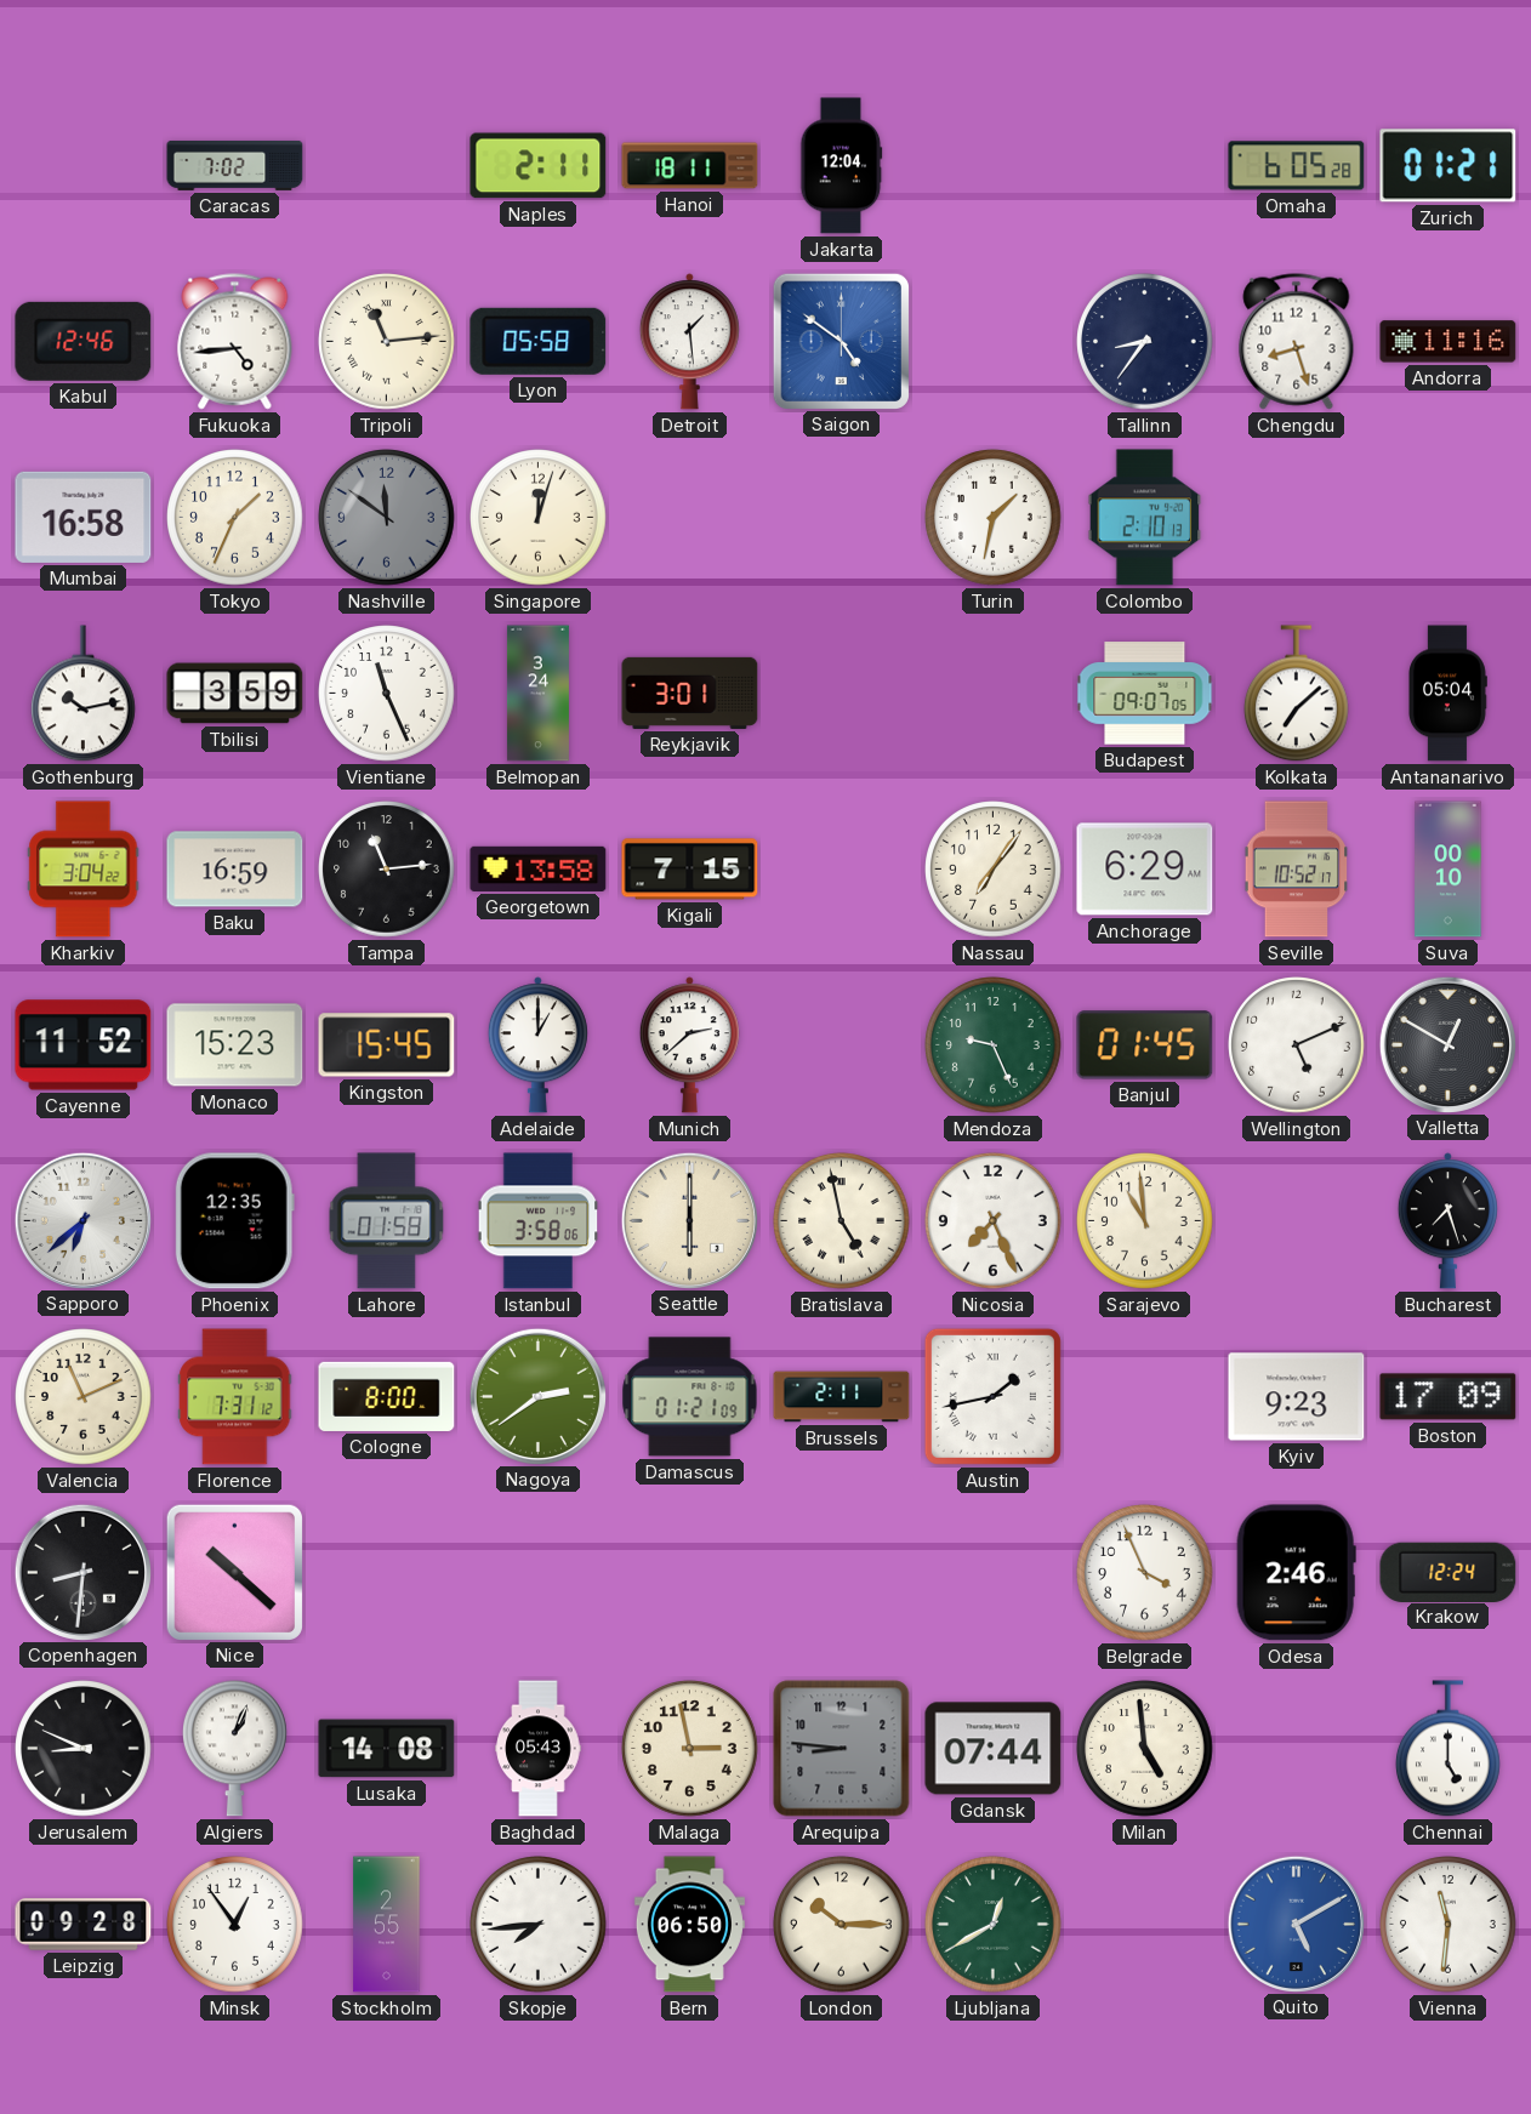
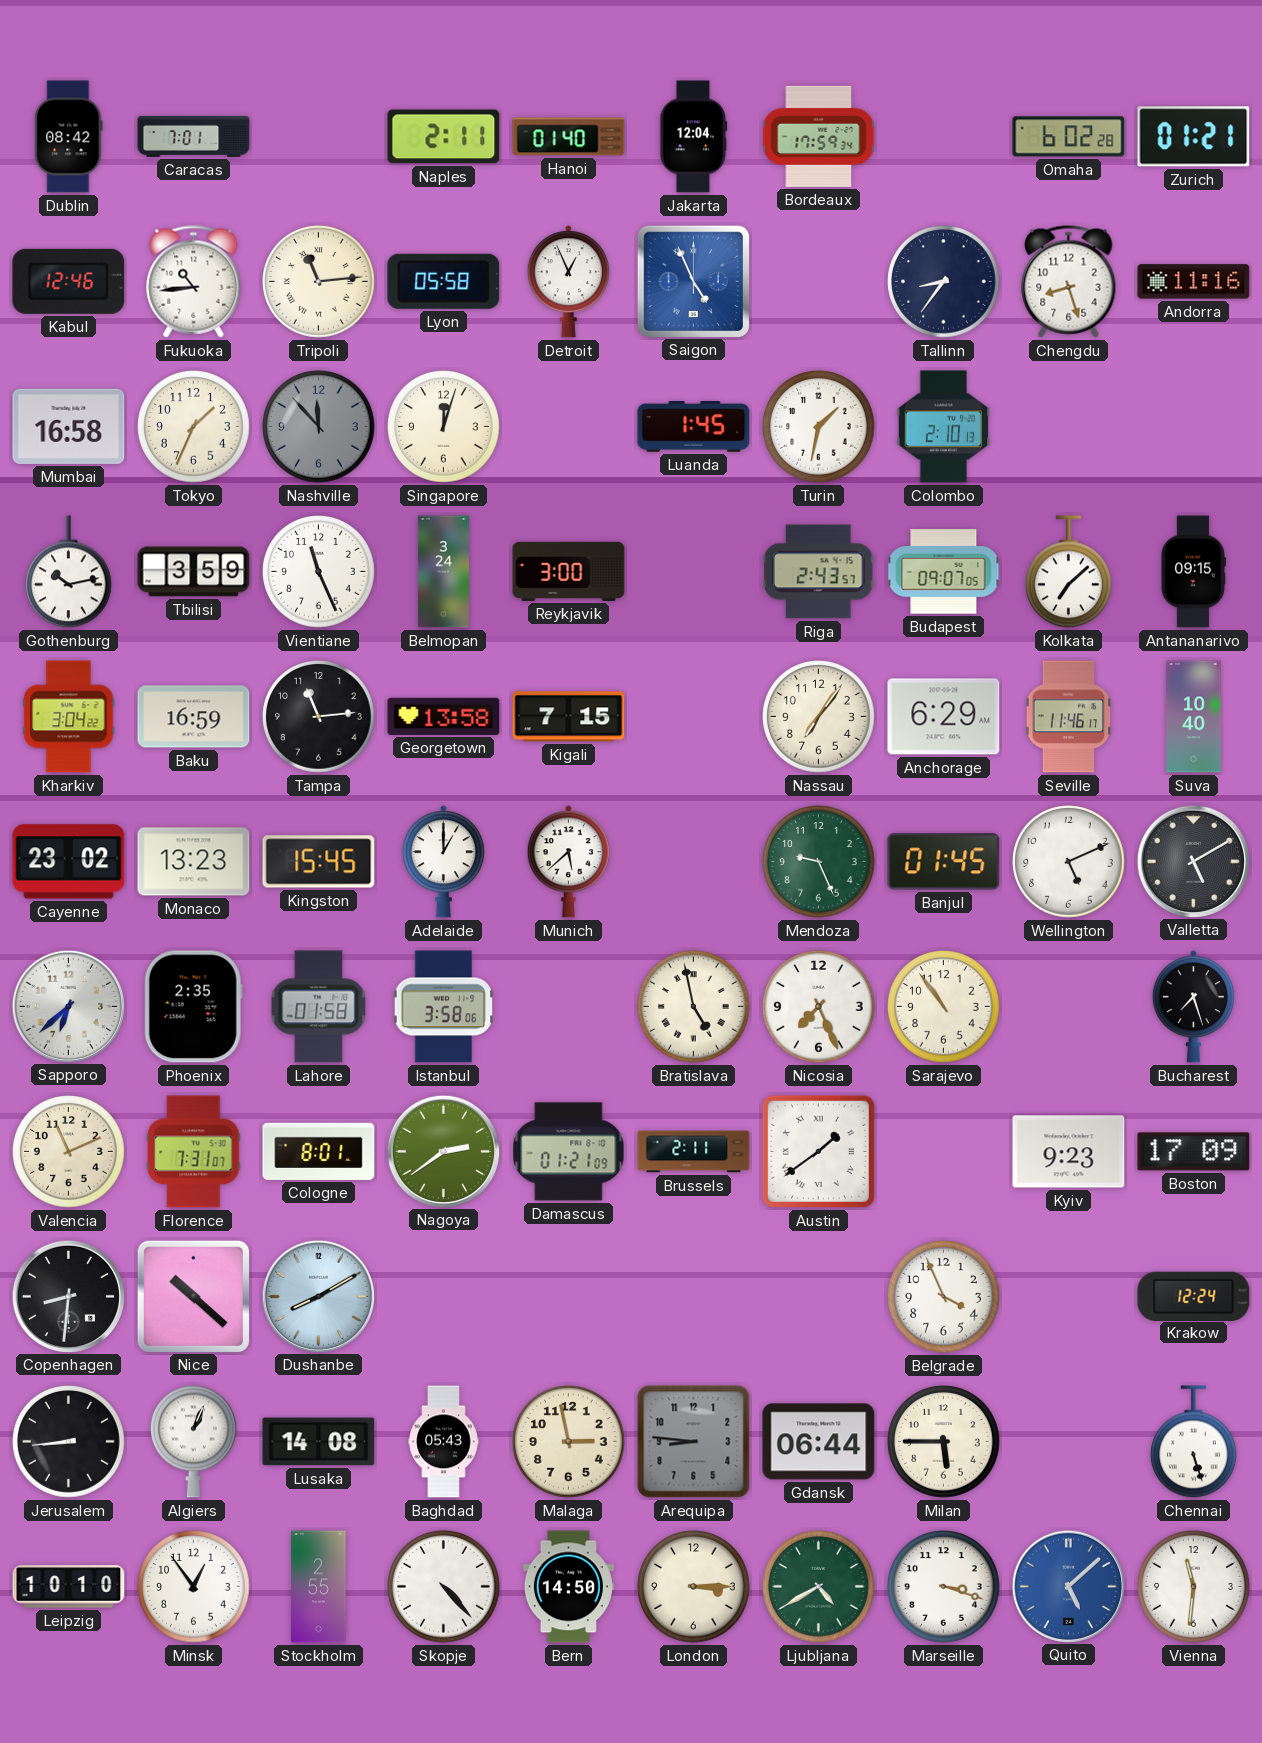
Dublin: none -> 08:42
Caracas: 7:02 -> 7:01
Hanoi: 18:11 -> 01:40
Bordeaux: none -> 17:59
Omaha: 6:05 -> 6:02
Fukuoka: 4:44 -> 10:44
Detroit: 1:29 -> 12:56
Saigon: 4:51 -> 4:56
Nashville: 11:51 -> 11:53
Luanda: none -> 1:45
Reykjavik: 3:01 -> 3:00
Riga: none -> 2:43
Antananarivo: 05:04 -> 09:15
Seville: 10:52 -> 11:46
Suva: 00:10 -> 10:40
Cayenne: 11:52 -> 23:02
Monaco: 15:23 -> 13:23
Munich: 2:38 -> 5:38
Valletta: 12:50 -> 5:10
Phoenix: 12:35 -> 2:35
Seattle: 6:00 -> none
Sarajevo: 10:59 -> 10:54
Florence: 7:31:12 -> 7:31:07
Cologne: 8:00 -> 8:01
Austin: 1:43 -> 1:39
Dushanbe: none -> 8:10
Odesa: 2:46 -> none
Jerusalem: 8:49 -> 8:44
Gdansk: 07:44 -> 06:44
Milan: 4:59 -> 5:45
Chennai: 5:00 -> 5:27
Leipzig: 09:28 -> 10:10
Skopje: 7:44 -> 4:23
Bern: 06:50 -> 14:50
London: 10:15 -> 3:15
Ljubljana: 12:40 -> 4:40
Marseille: none -> 3:18
Quito: 5:10 -> 5:08
